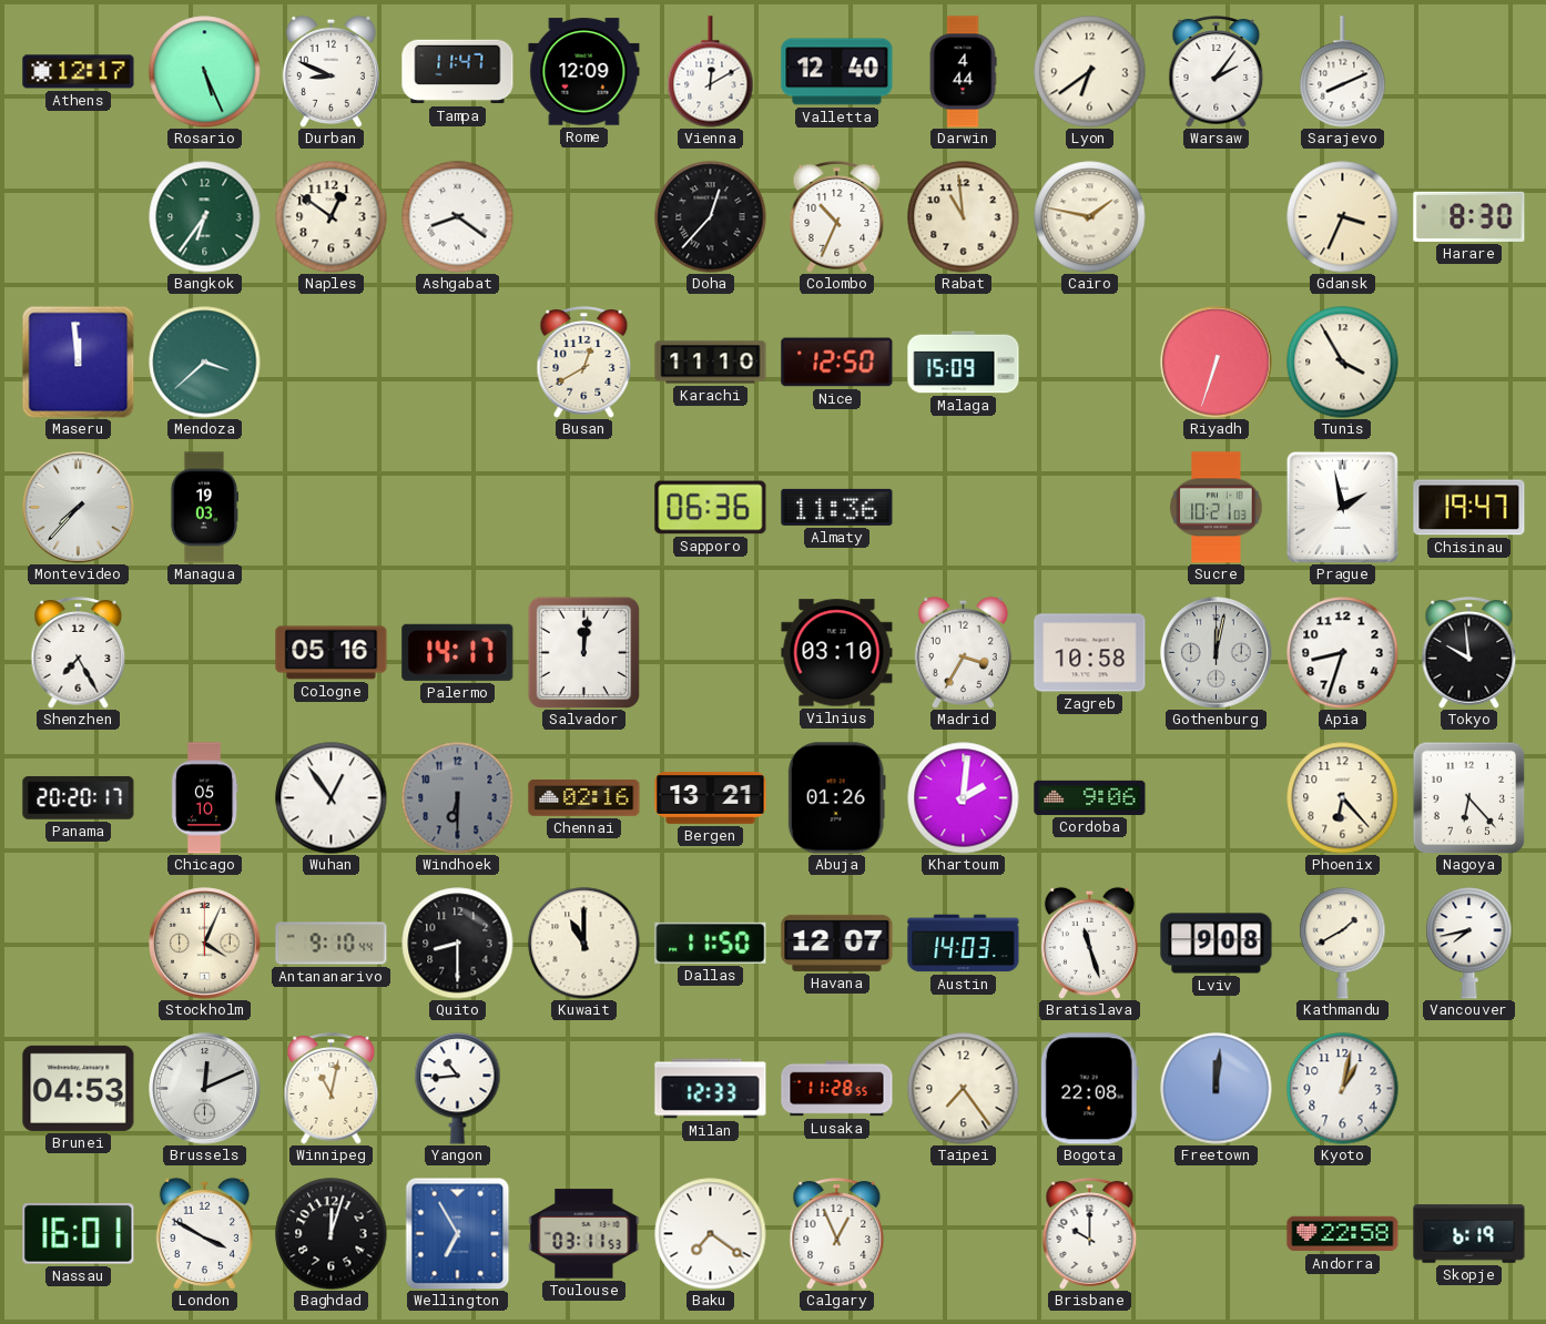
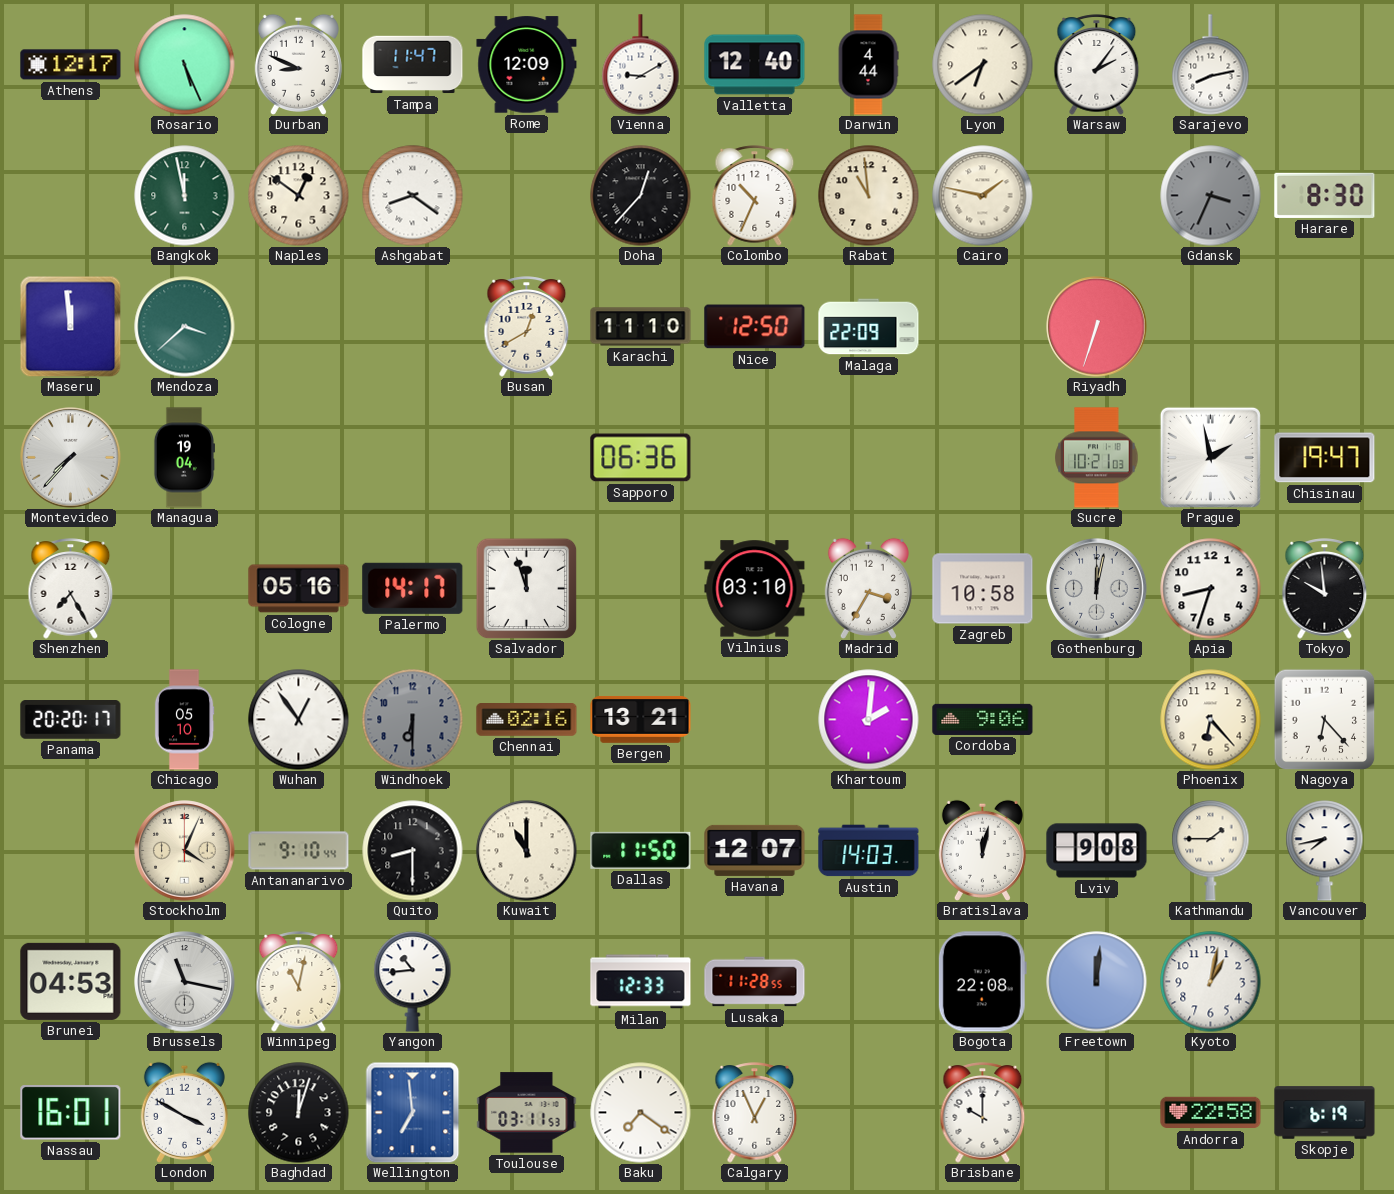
Vienna: 12:10 -> 9:10
Sarajevo: 8:11 -> 8:13
Bangkok: 6:36 -> 11:58
Gdansk dial: cream -> grey
Malaga: 15:09 -> 22:09
Tunis: 3:55 -> none
Managua: 19:03 -> 19:04
Almaty: 11:36 -> none
Salvador: 12:01 -> 11:57
Abuja: 01:26 -> none
Bratislava: 11:27 -> 12:02
Kathmandu: 1:40 -> 1:45
Brussels: 12:11 -> 11:17
Taipei: 7:24 -> none
Wellington: 6:55 -> 6:59
